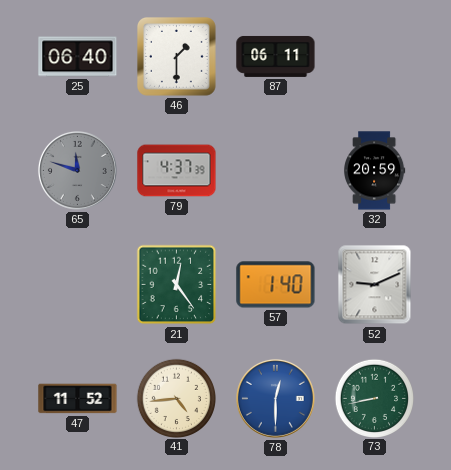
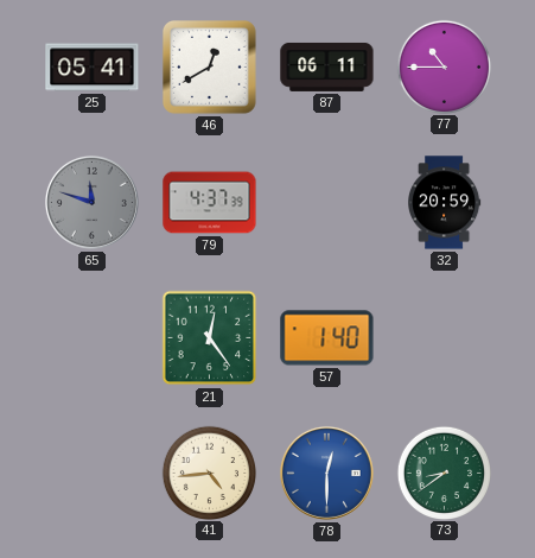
25: 06:40 -> 05:41
46: 1:30 -> 12:40
77: none -> 10:45
52: 9:11 -> none
47: 11:52 -> none
73: 8:43 -> 8:39
